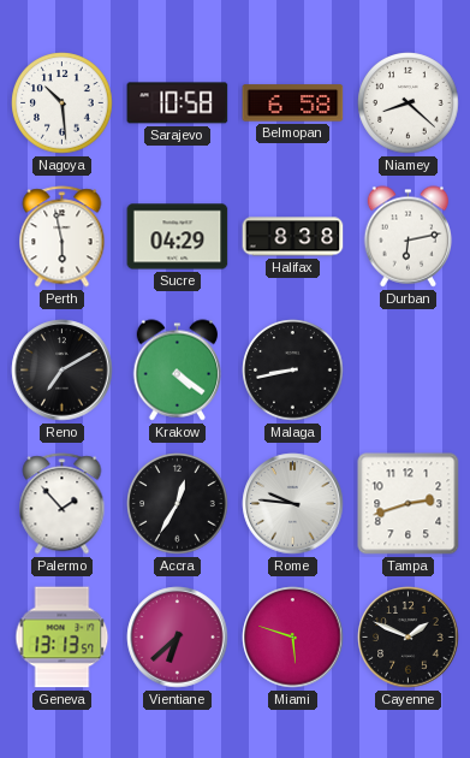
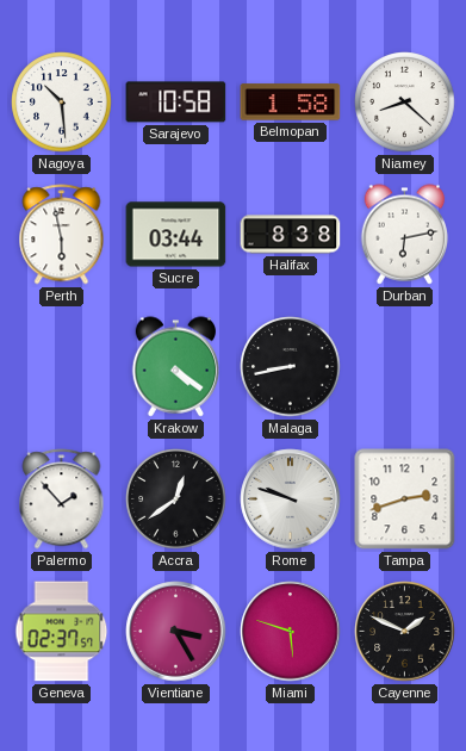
Belmopan: 6:58 -> 1:58
Sucre: 04:29 -> 03:44
Reno: 7:10 -> none
Accra: 12:35 -> 12:39
Rome: 9:46 -> 9:48
Geneva: 13:13 -> 02:37
Vientiane: 6:38 -> 3:25
